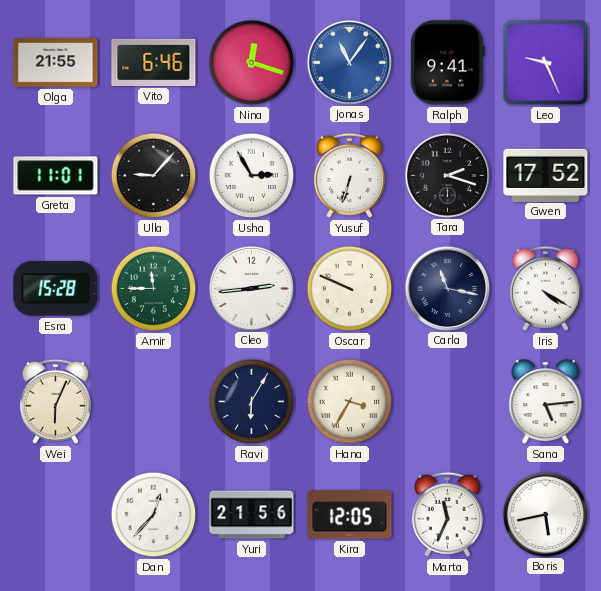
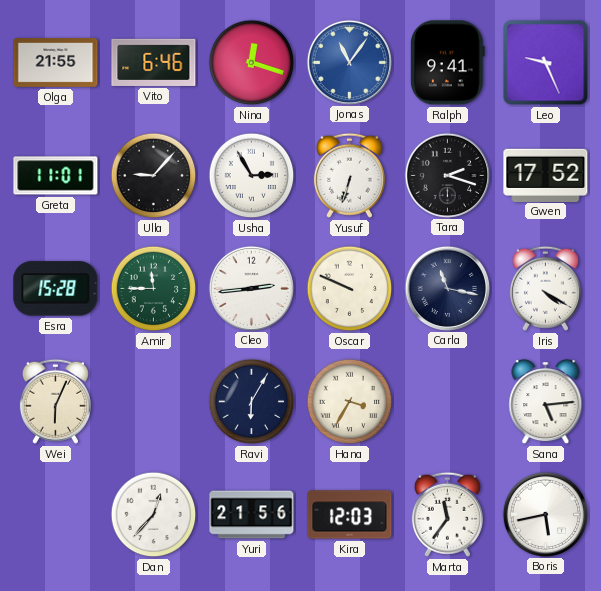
Kira: 12:05 -> 12:03
Marta: 11:34 -> 11:36
